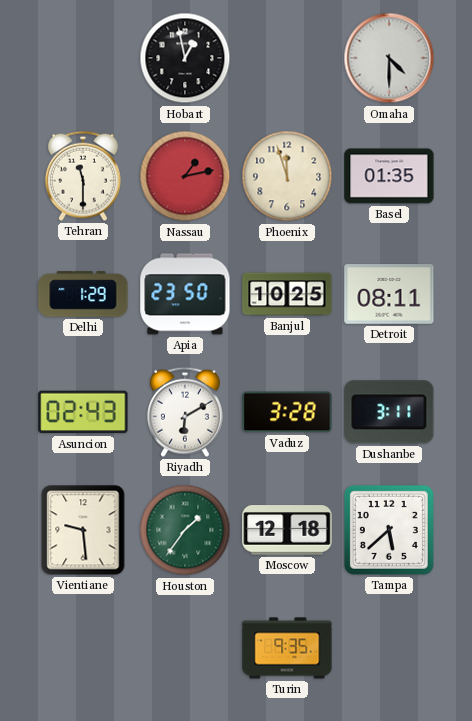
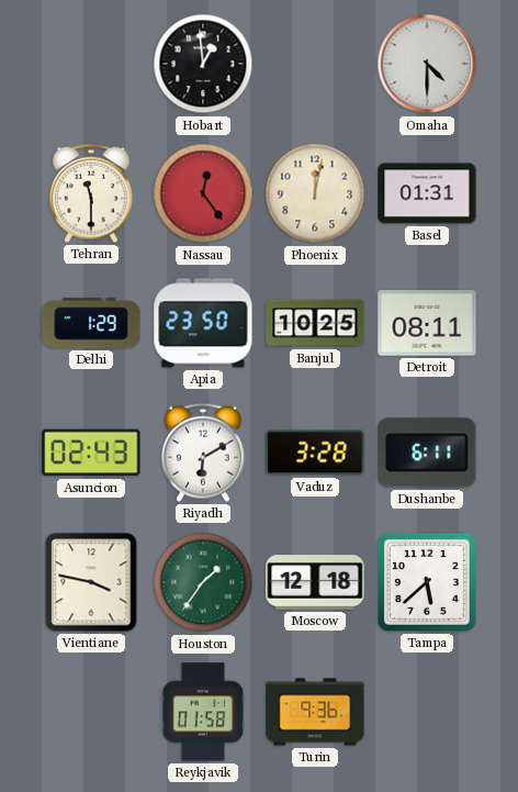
Hobart: 12:58 -> 12:59
Nassau: 1:13 -> 12:24
Phoenix: 11:57 -> 12:02
Basel: 01:35 -> 01:31
Dushanbe: 3:11 -> 6:11
Vientiane: 9:29 -> 3:47
Reykjavik: none -> 01:58
Turin: 9:35 -> 9:36
